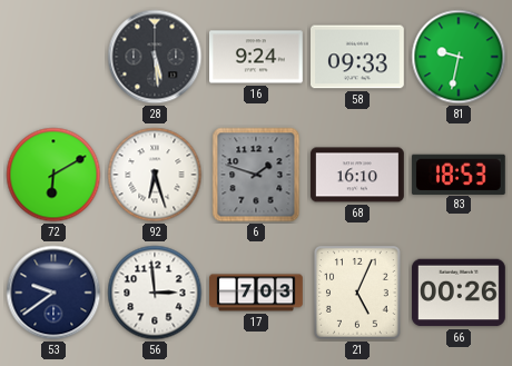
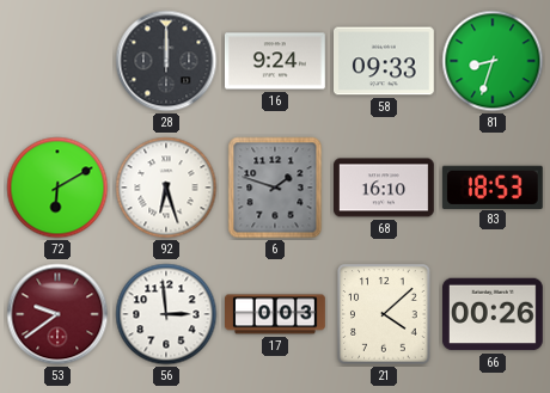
28: 5:29 -> 12:00
81: 9:32 -> 8:33
53 dial: navy -> burgundy
17: 7:03 -> 0:03
21: 5:04 -> 4:08
